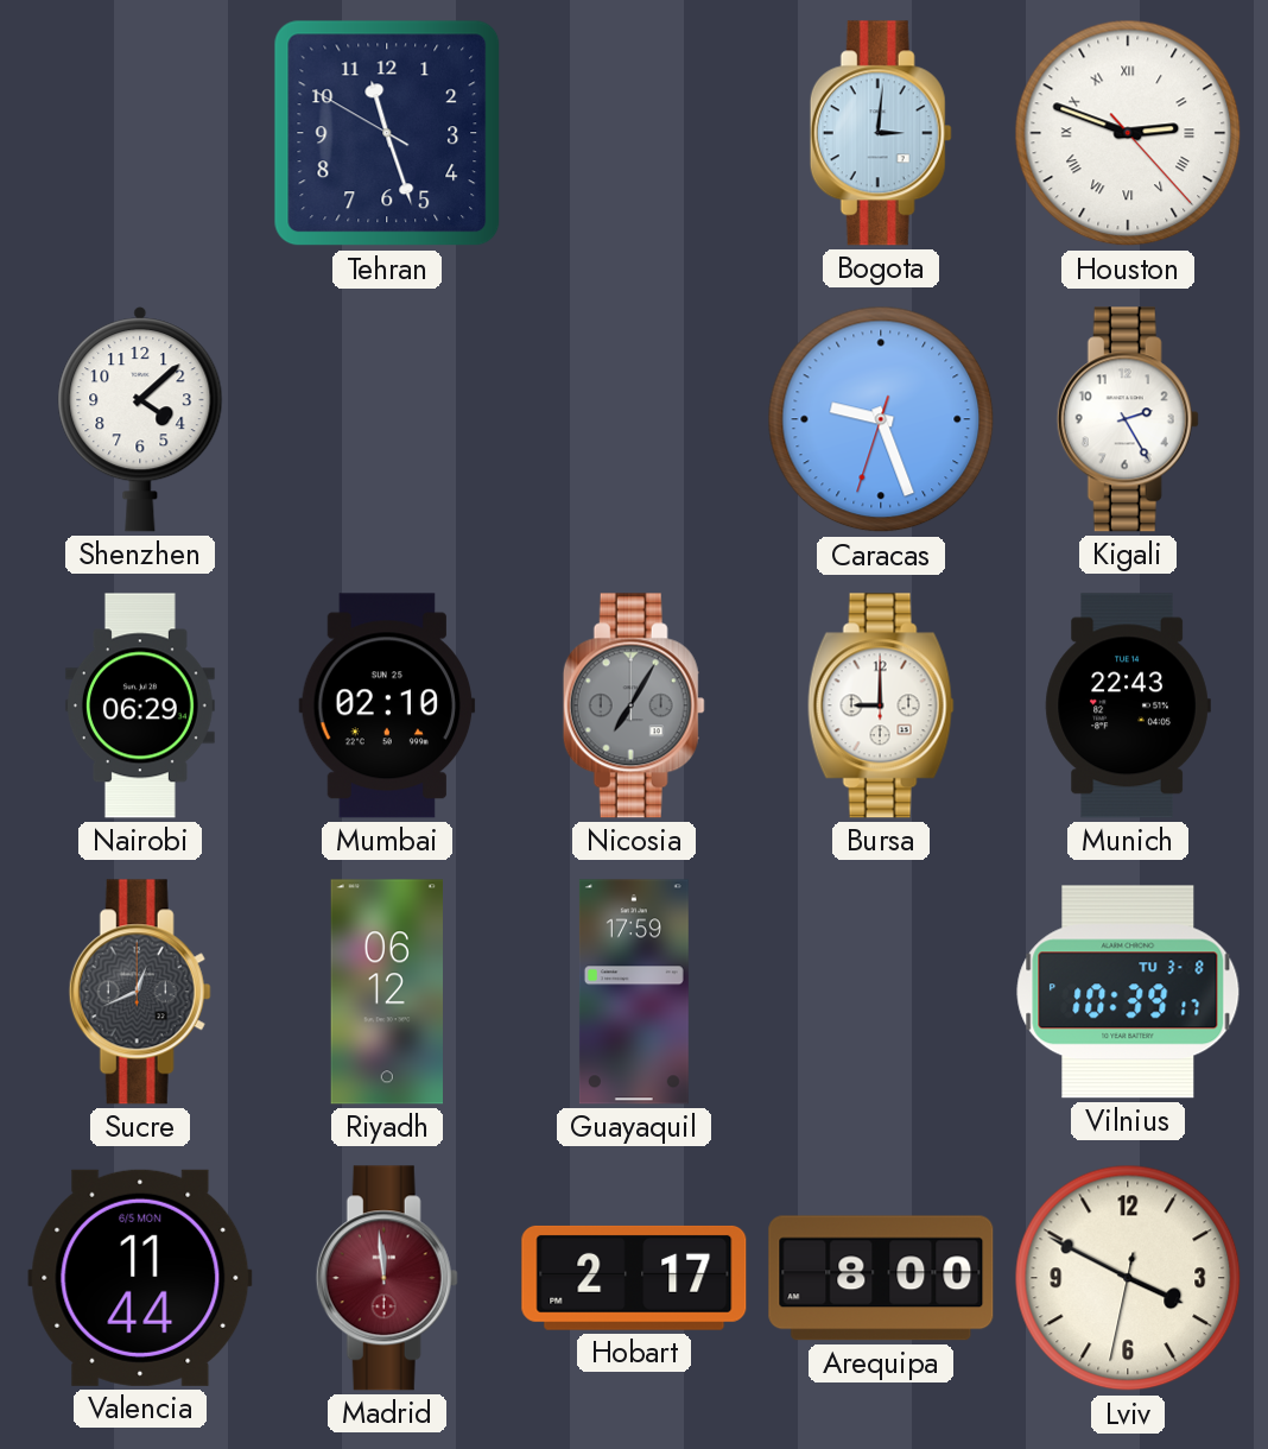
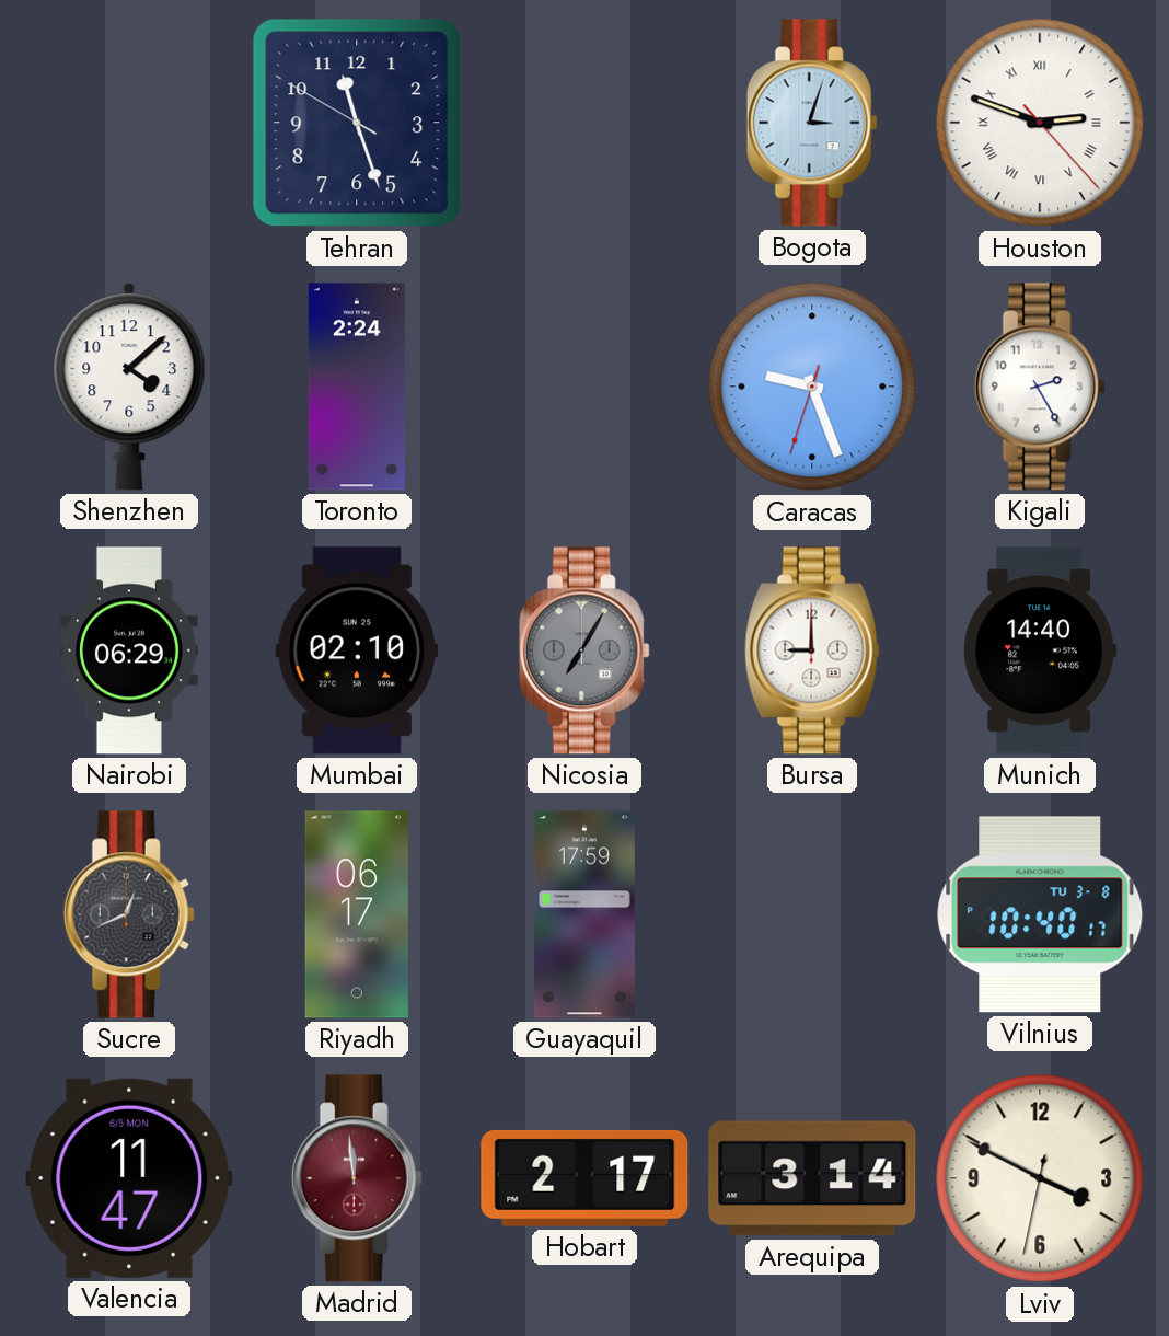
Bogota: 3:01 -> 3:03
Toronto: none -> 2:24
Munich: 22:43 -> 14:40
Riyadh: 06:12 -> 06:17
Vilnius: 10:39 -> 10:40
Valencia: 11:44 -> 11:47
Arequipa: 8:00 -> 3:14
